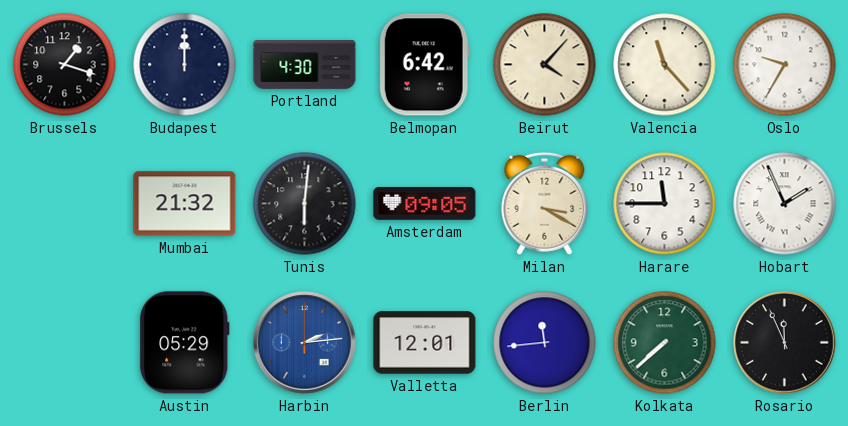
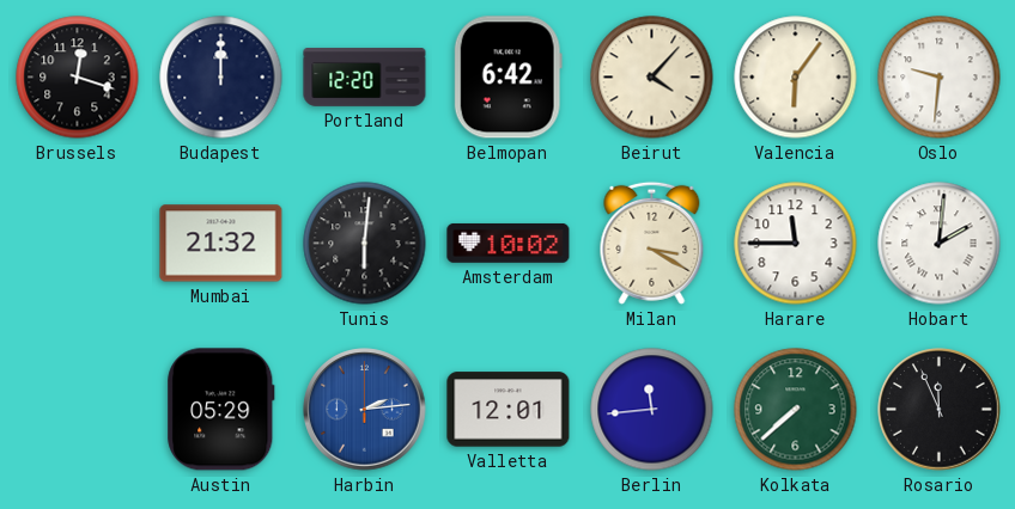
Brussels: 1:18 -> 12:18
Portland: 4:30 -> 12:20
Valencia: 11:23 -> 6:06
Oslo: 9:35 -> 9:31
Amsterdam: 09:05 -> 10:02
Hobart: 1:56 -> 2:01
